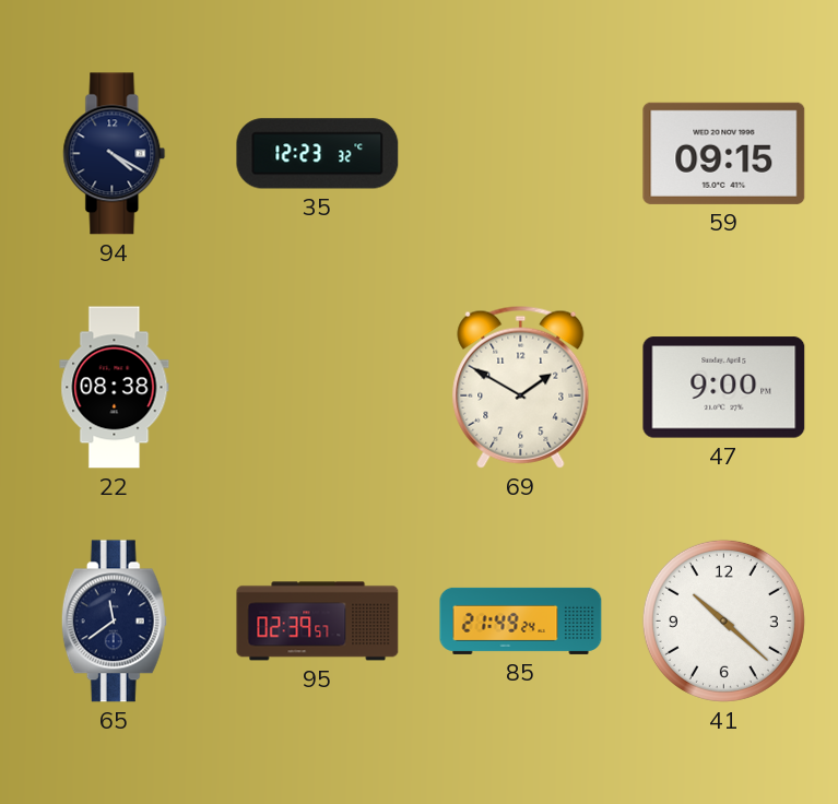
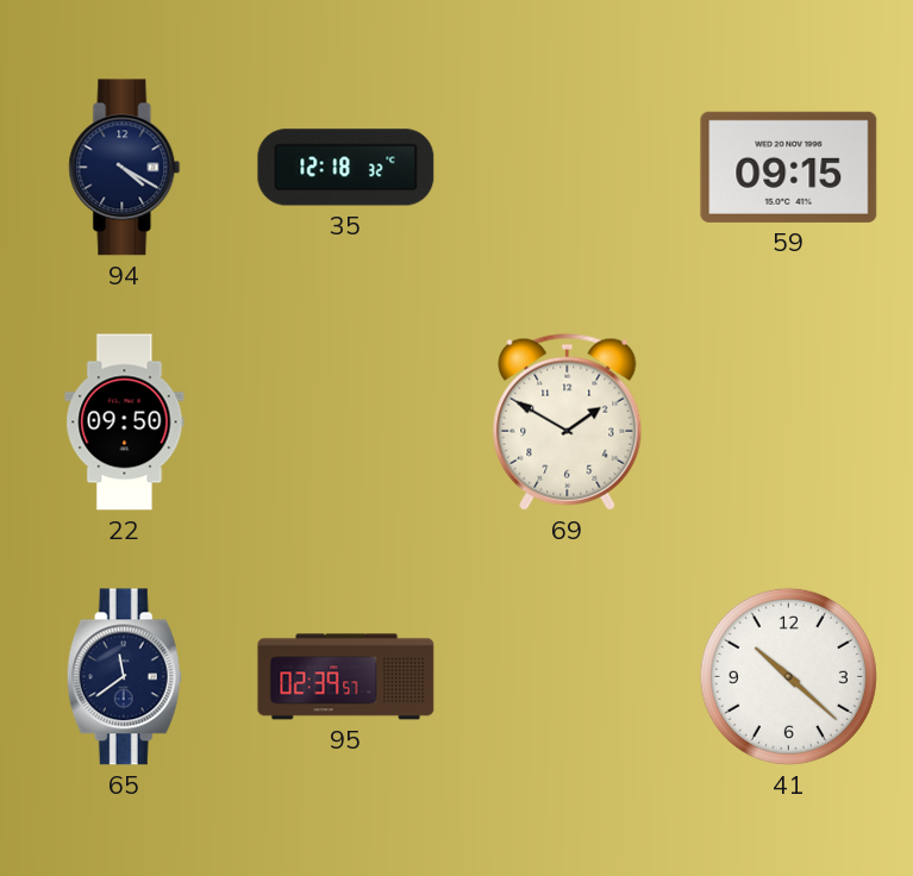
35: 12:23 -> 12:18
22: 08:38 -> 09:50
47: 9:00 -> none
85: 21:49 -> none
